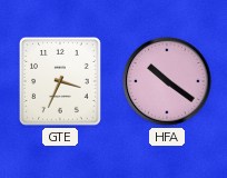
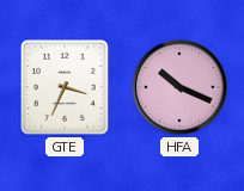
HFA: 10:21 -> 10:19
